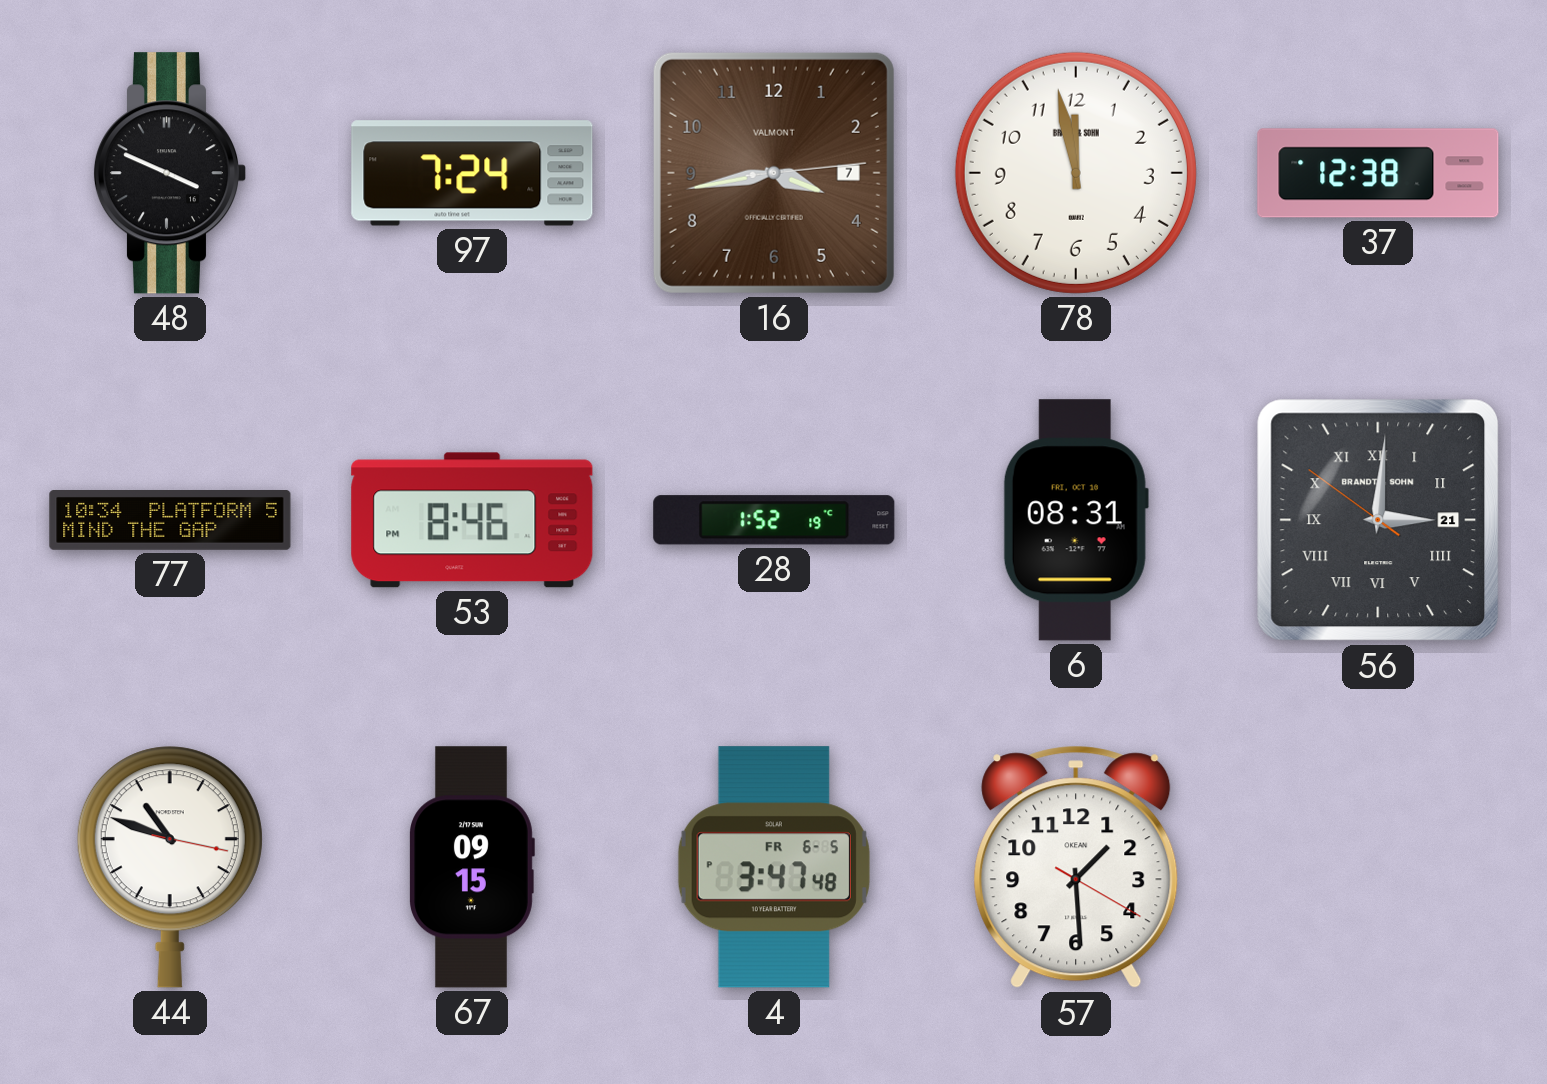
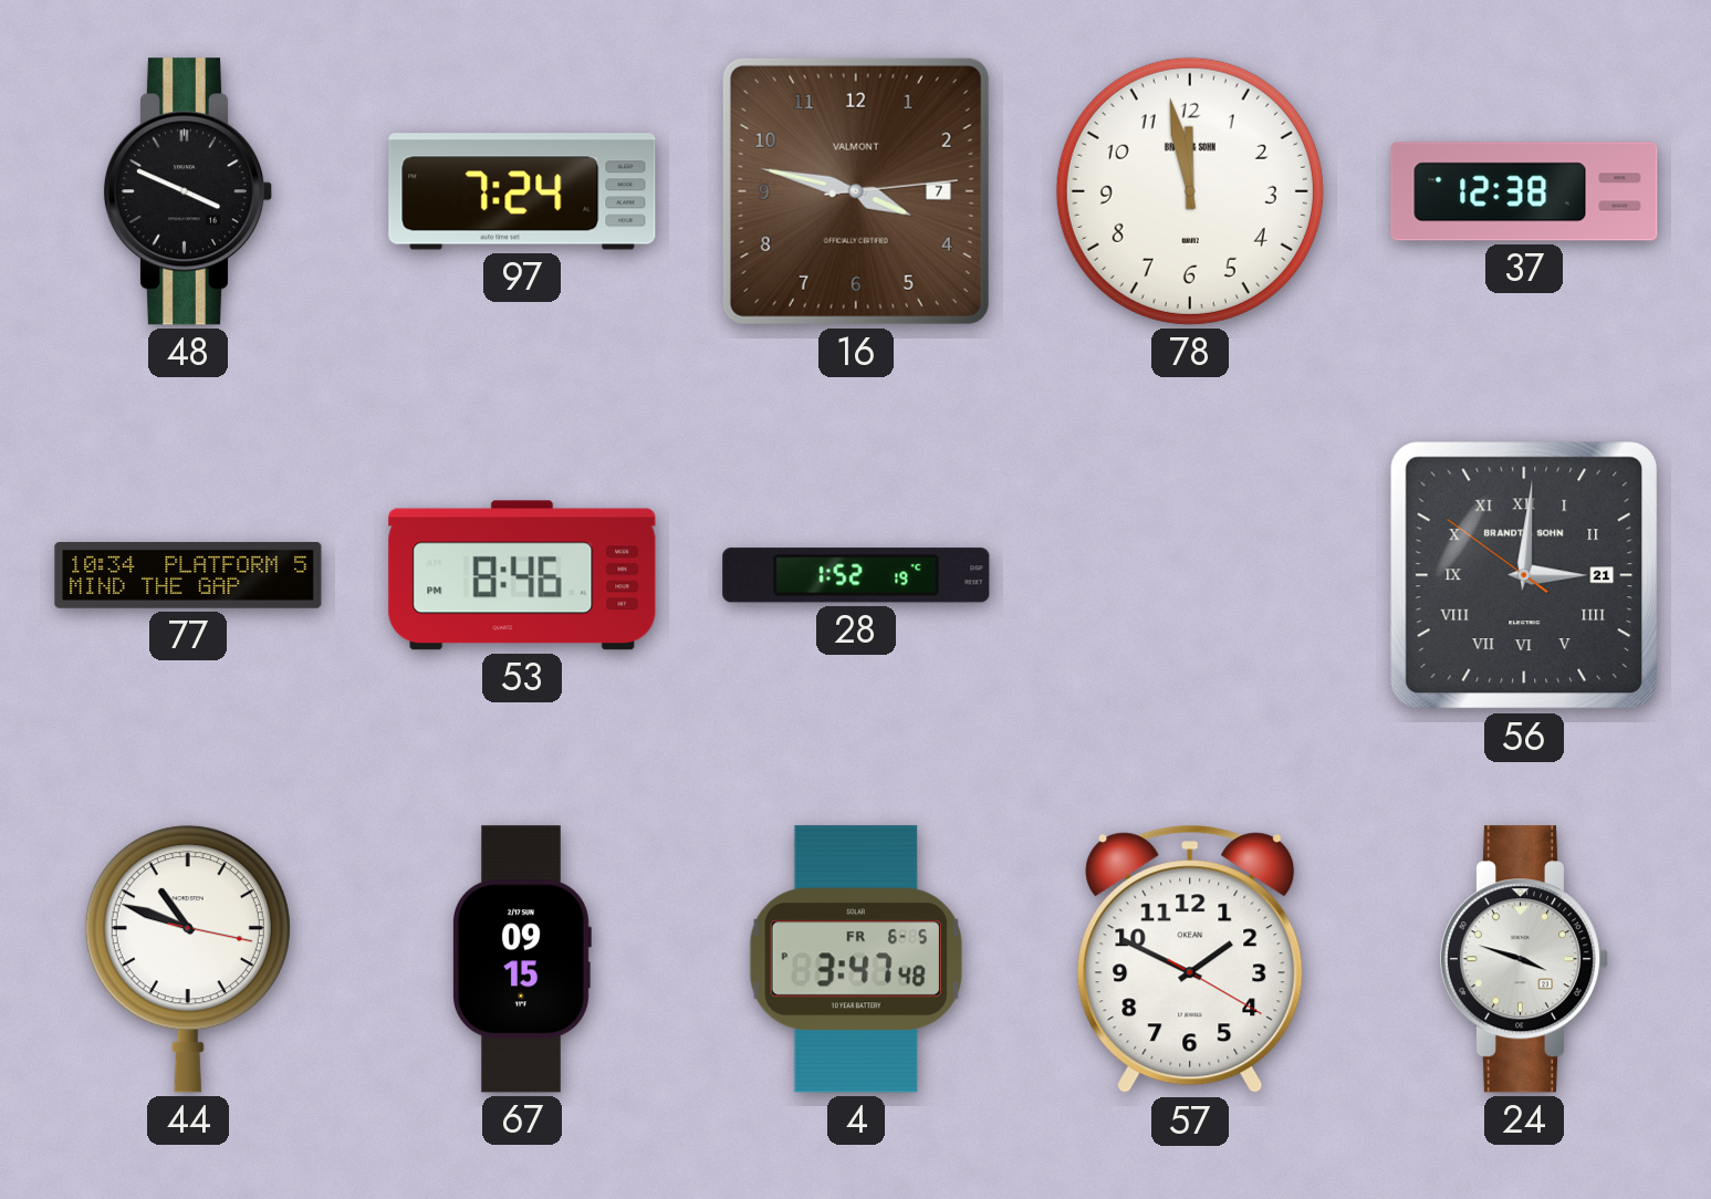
16: 3:43 -> 3:47
6: 08:31 -> none
57: 1:29 -> 1:49
24: none -> 3:48
